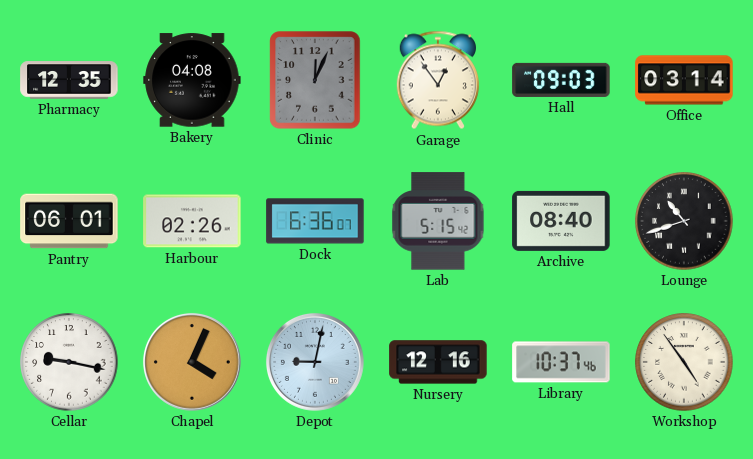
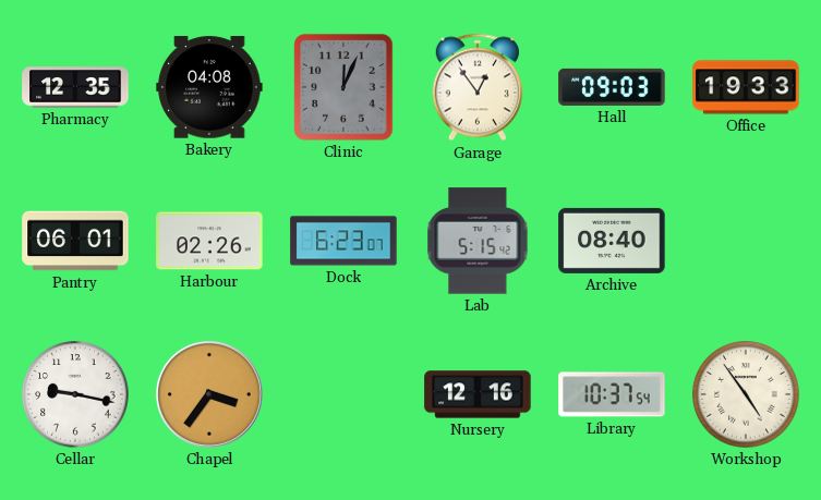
Office: 03:14 -> 19:33
Dock: 6:36 -> 6:23
Lounge: 10:42 -> none
Chapel: 4:04 -> 3:36
Depot: 9:02 -> none
Library: 10:37:46 -> 10:37:54
